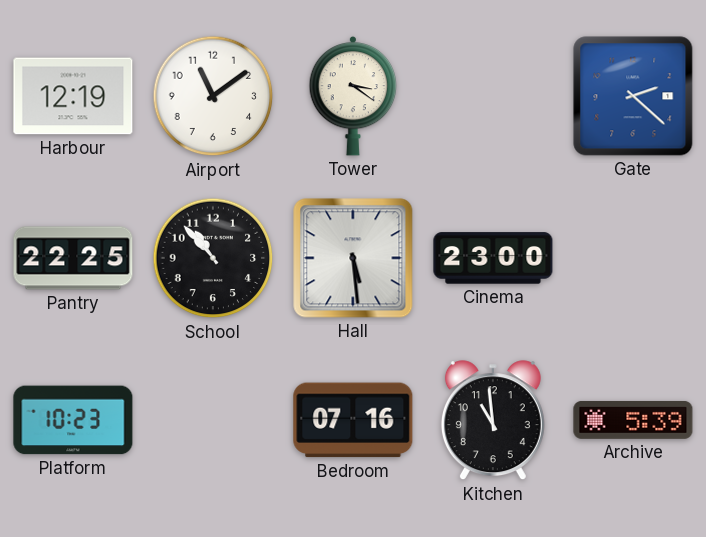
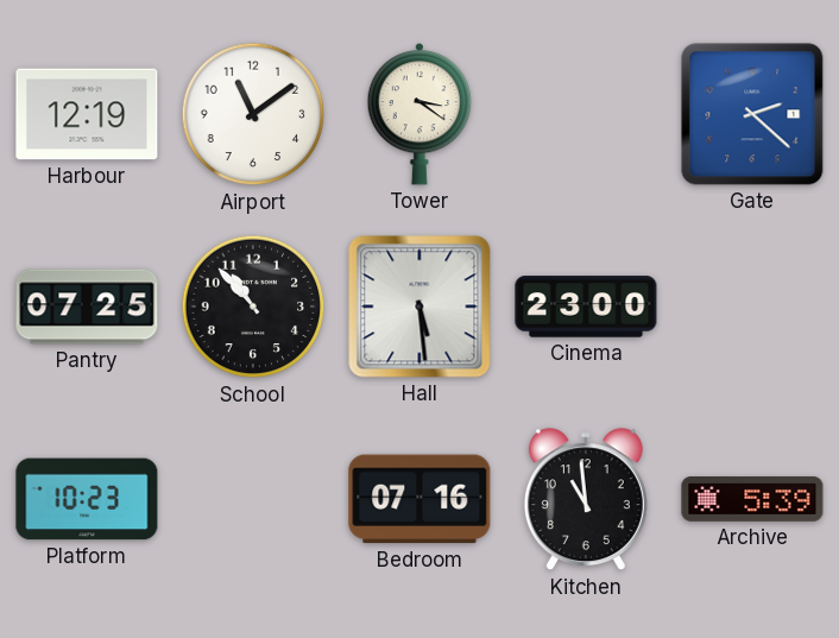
Pantry: 22:25 -> 07:25
